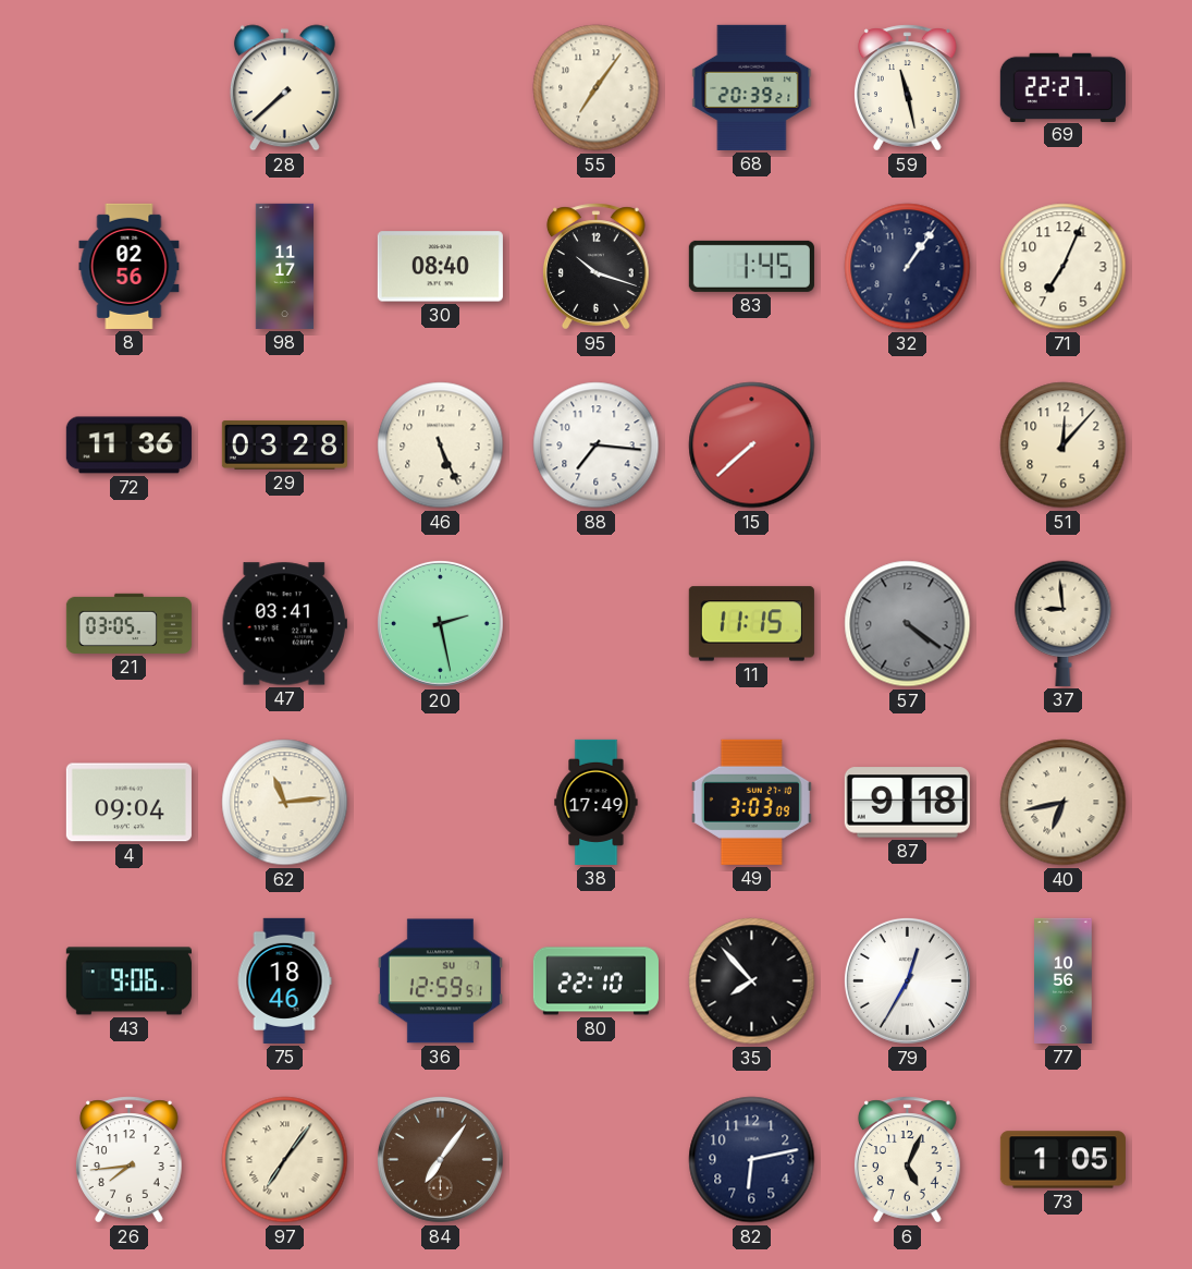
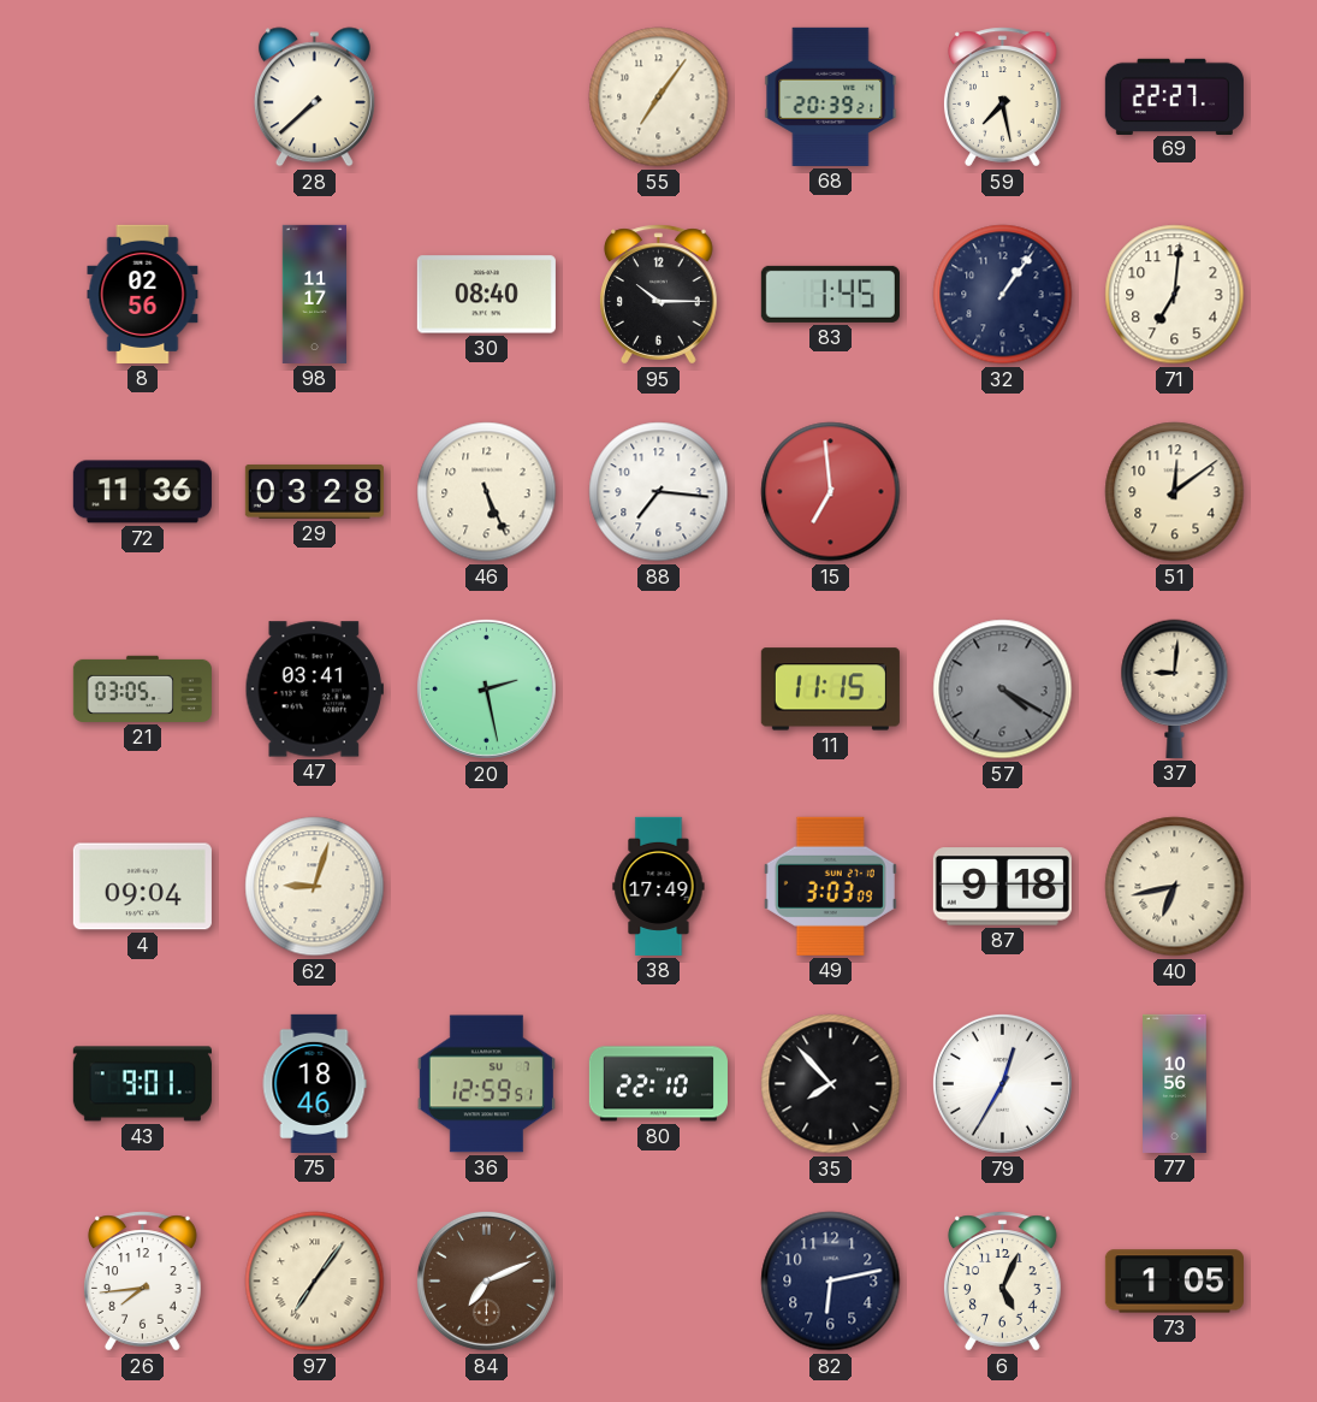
59: 11:28 -> 7:28
95: 10:18 -> 10:15
71: 7:04 -> 7:01
15: 7:38 -> 6:59
51: 12:07 -> 12:09
57: 4:21 -> 4:20
37: 8:59 -> 9:01
62: 11:14 -> 9:03
43: 9:06 -> 9:01
84: 7:06 -> 7:11
